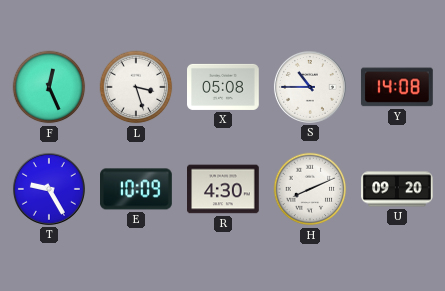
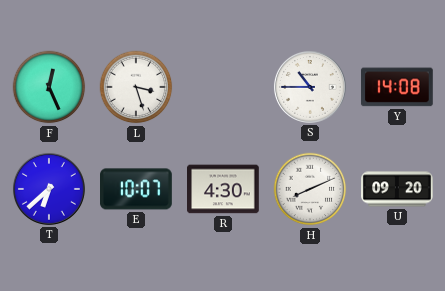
X: 05:08 -> none
T: 9:25 -> 6:38
E: 10:09 -> 10:07
